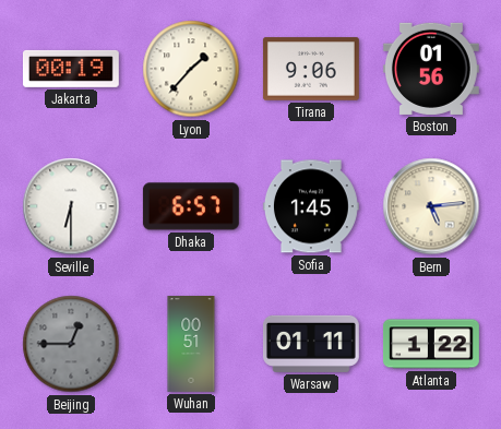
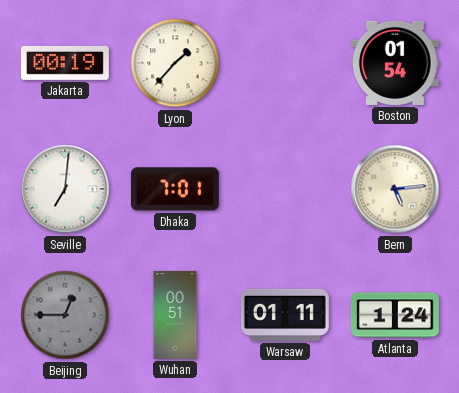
Tirana: 9:06 -> none
Boston: 01:56 -> 01:54
Seville: 6:30 -> 7:01
Dhaka: 6:57 -> 7:01
Sofia: 1:45 -> none
Atlanta: 1:22 -> 1:24
